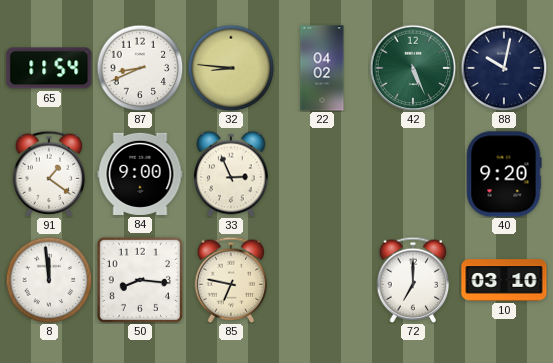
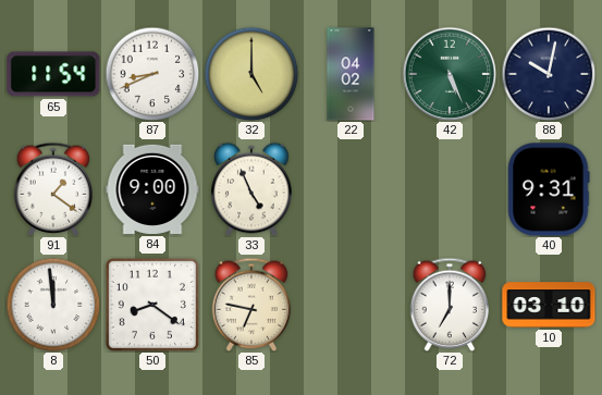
32: 8:46 -> 5:00
33: 2:56 -> 4:56
40: 9:20 -> 9:31
50: 8:16 -> 8:21
